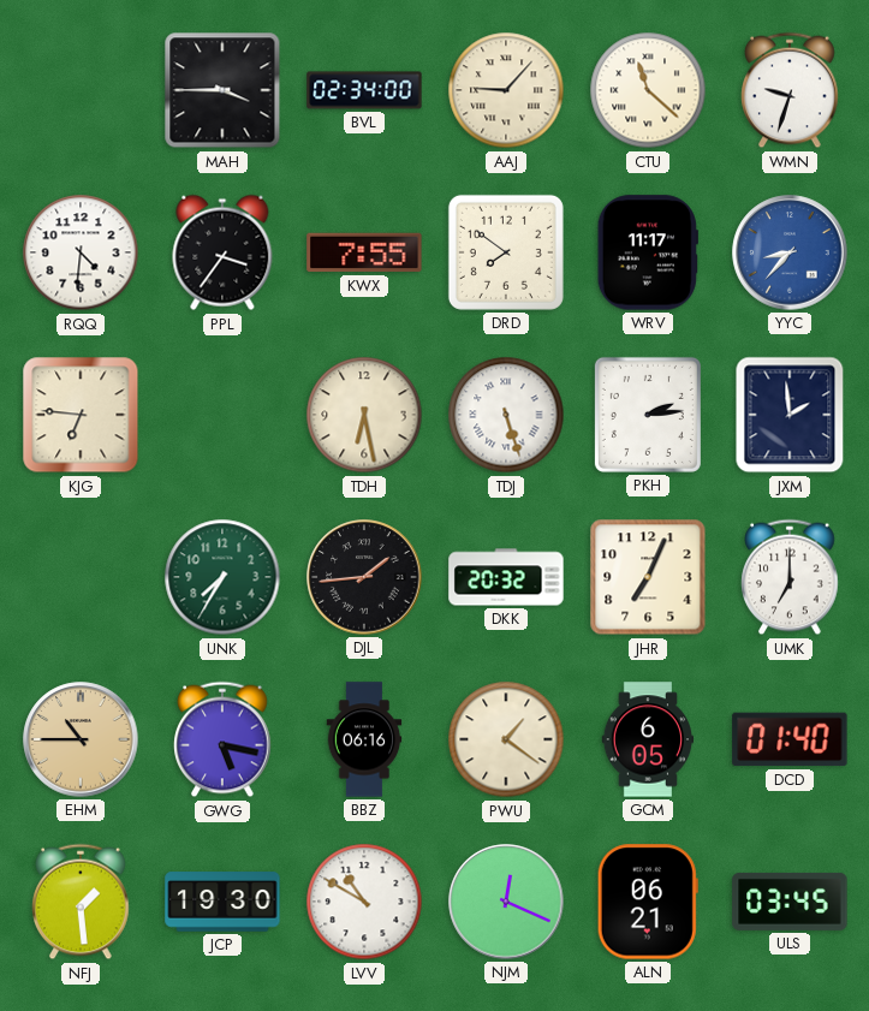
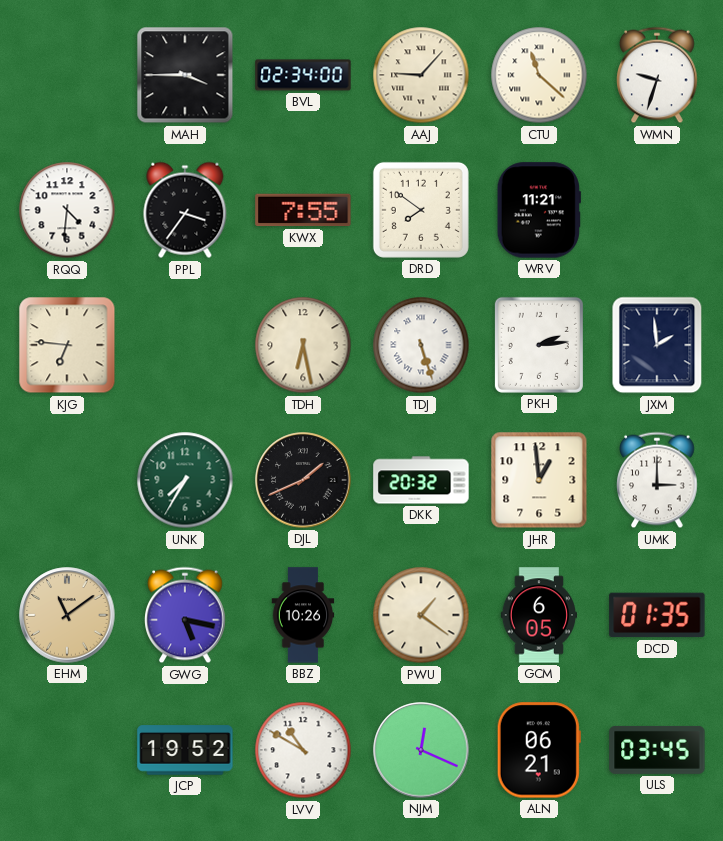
WRV: 11:17 -> 11:21
YYC: 8:37 -> none
DJL: 1:44 -> 1:41
JHR: 7:04 -> 12:59
UMK: 7:00 -> 3:00
EHM: 10:45 -> 11:09
BBZ: 06:16 -> 10:26
DCD: 01:40 -> 01:35
NFJ: 1:29 -> none
JCP: 19:30 -> 19:52
